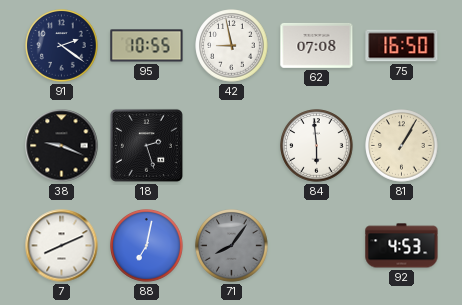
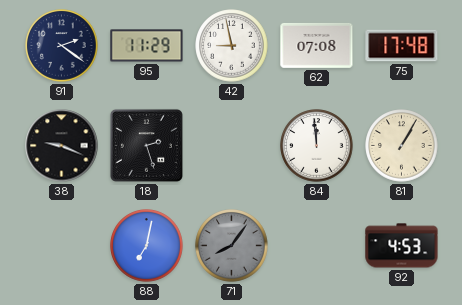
95: 10:55 -> 11:29
75: 16:50 -> 17:48
84: 5:59 -> 11:59
7: 8:11 -> none
